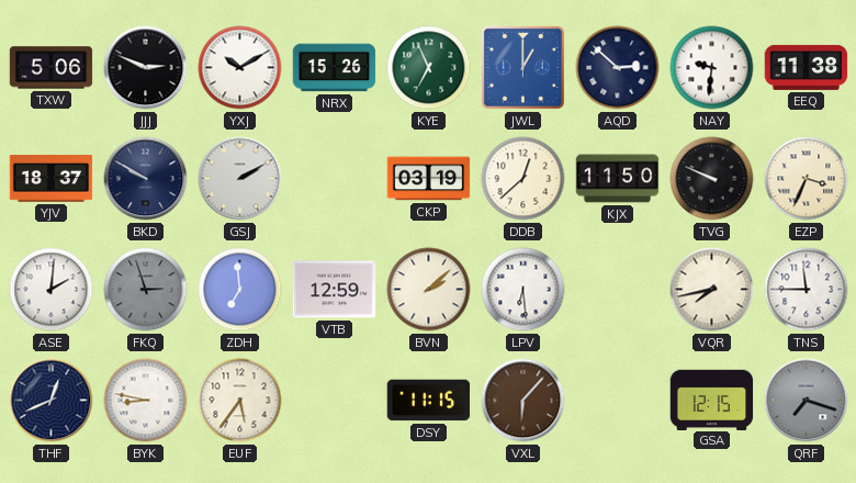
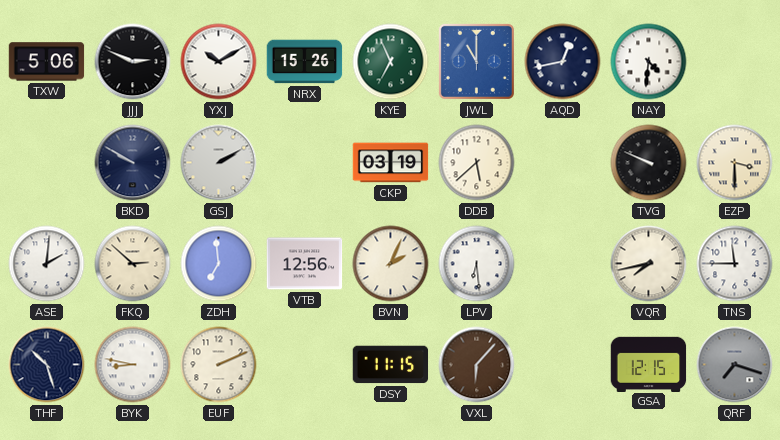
JWL: 1:00 -> 11:00
AQD: 2:52 -> 12:43
NAY: 9:31 -> 4:31
EEQ: 11:38 -> none
YJV: 18:37 -> none
DDB: 12:38 -> 5:38
KJX: 11:50 -> none
EZP: 3:34 -> 3:30
FKQ: 2:57 -> 2:52
FKQ dial: grey -> cream
VTB: 12:59 -> 12:56
BVN: 2:08 -> 2:04
THF: 12:41 -> 10:27
EUF: 5:36 -> 2:11
